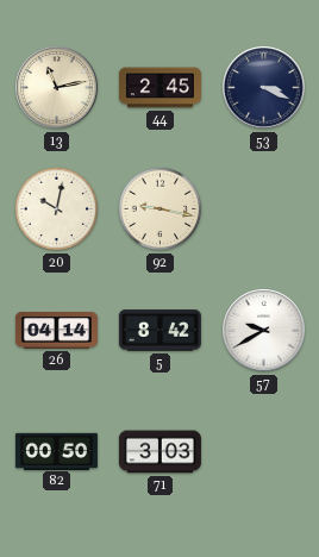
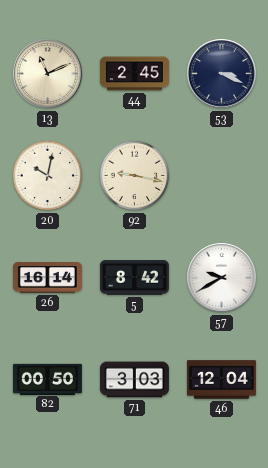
13: 11:13 -> 11:11
26: 04:14 -> 16:14
46: none -> 12:04
